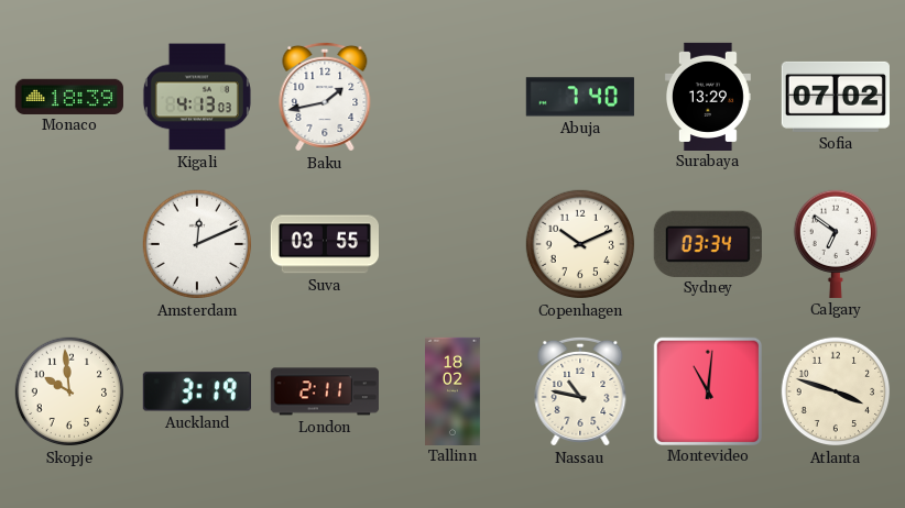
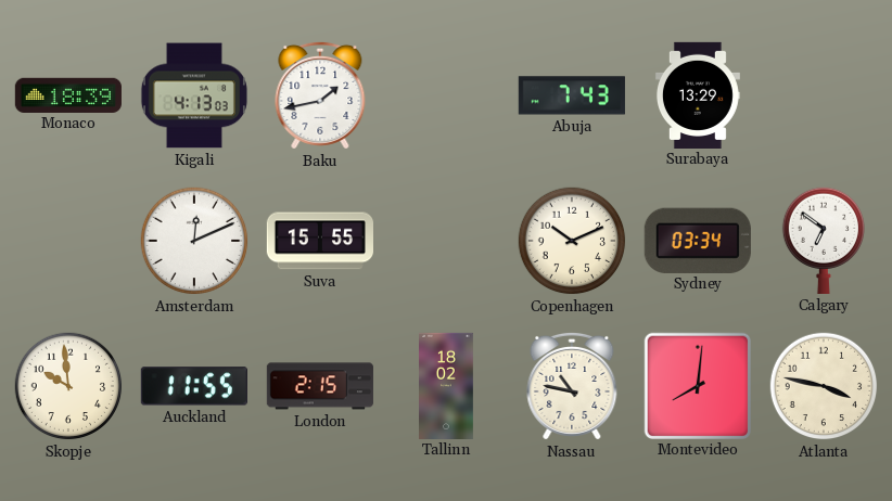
Abuja: 7:40 -> 7:43
Sofia: 07:02 -> none
Suva: 03:55 -> 15:55
Auckland: 3:19 -> 11:55
London: 2:11 -> 2:15
Montevideo: 11:01 -> 8:01
Atlanta: 3:48 -> 3:47
